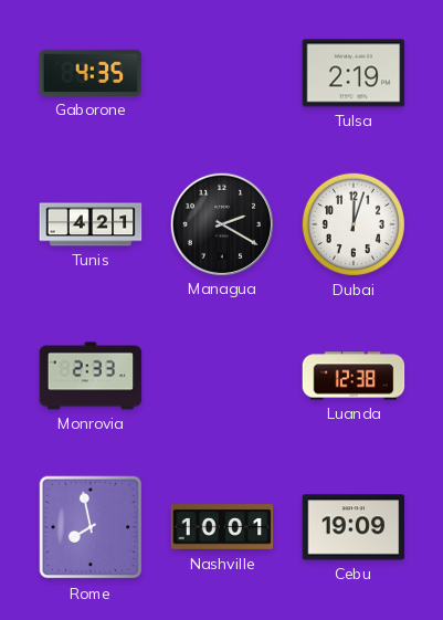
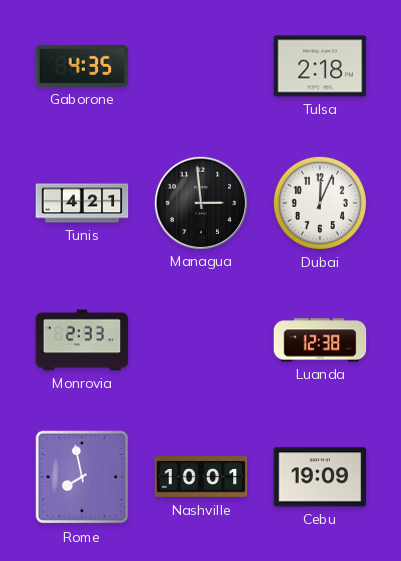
Tulsa: 2:19 -> 2:18
Managua: 2:20 -> 2:59
Dubai: 12:03 -> 12:04
